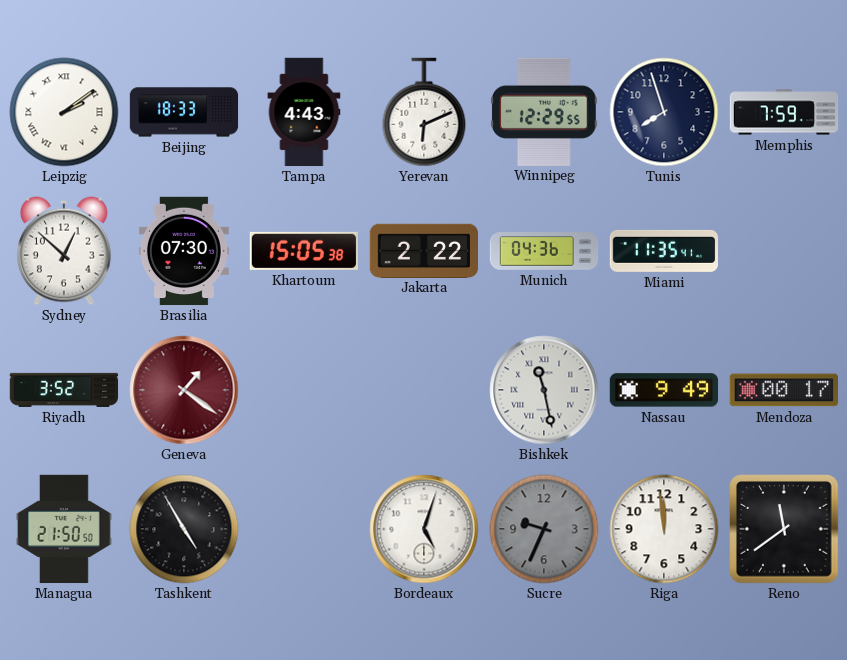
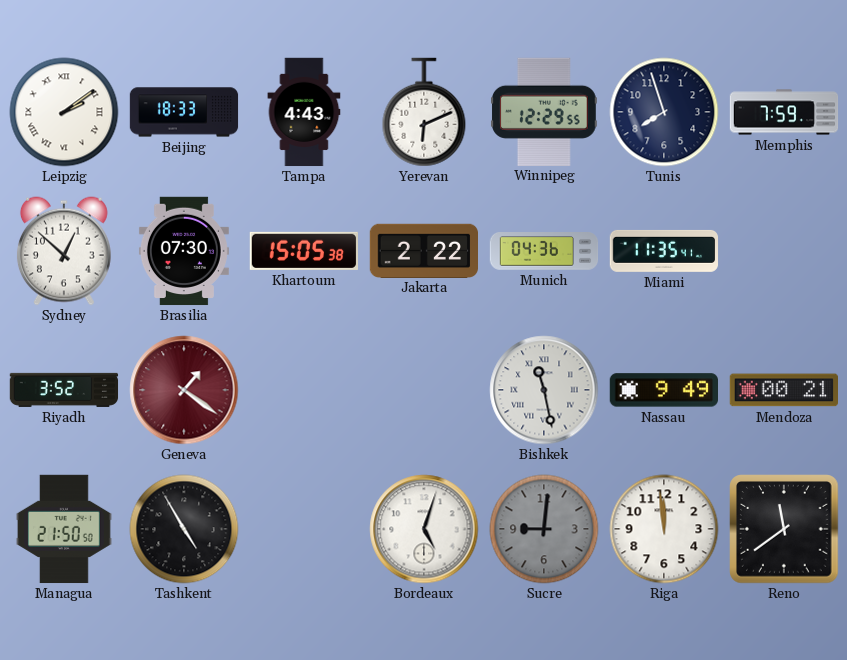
Mendoza: 00:17 -> 00:21
Sucre: 9:34 -> 9:01
